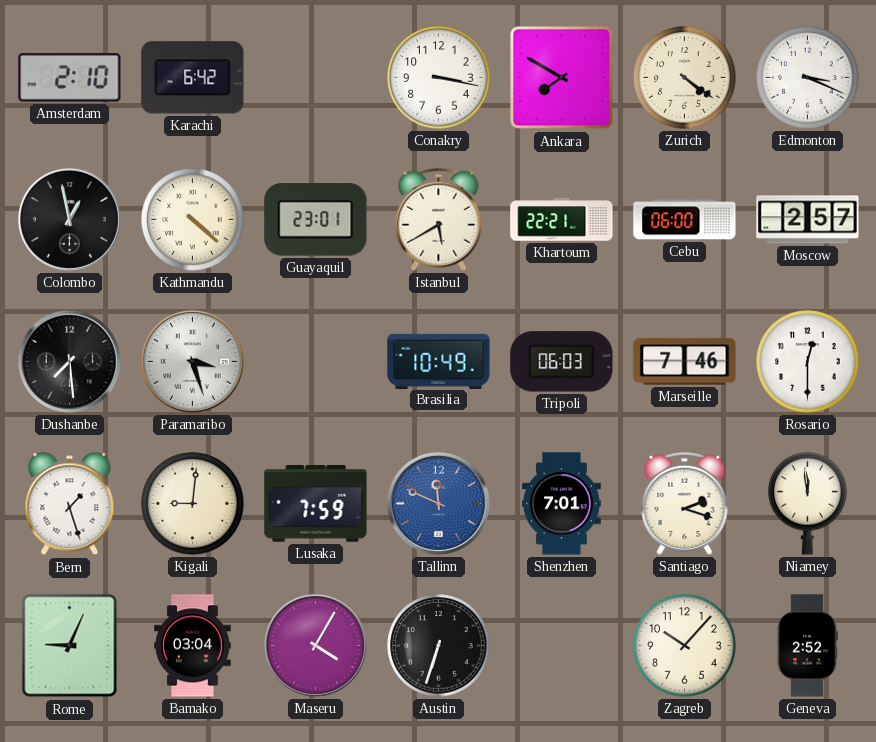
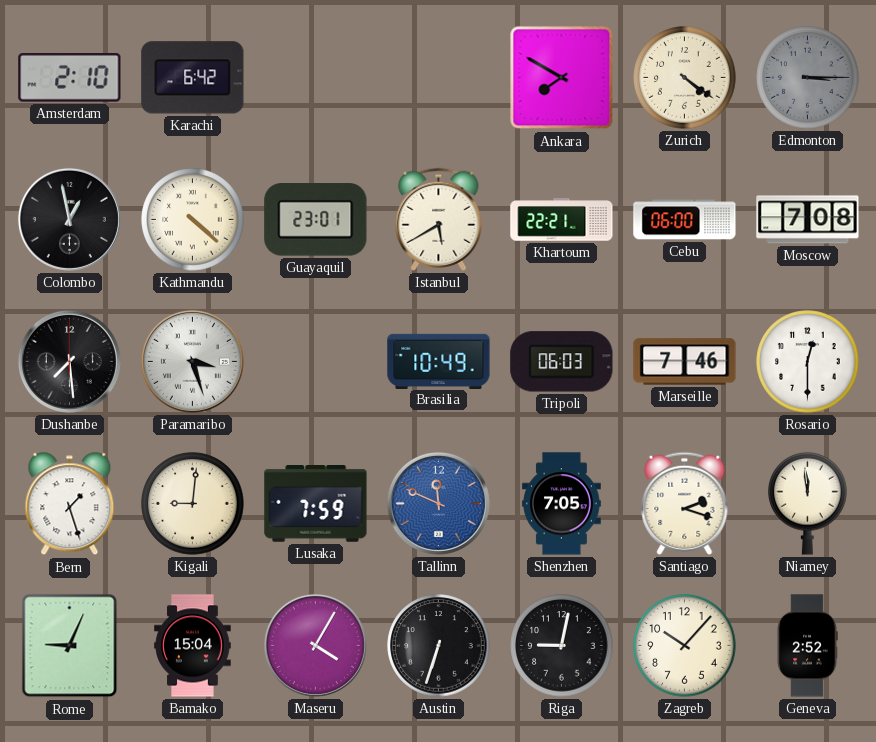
Conakry: 3:17 -> none
Edmonton: 3:19 -> 3:15
Edmonton dial: white -> grey
Moscow: 2:57 -> 7:08
Shenzhen: 7:01 -> 7:05
Bamako: 03:04 -> 15:04
Riga: none -> 9:02
